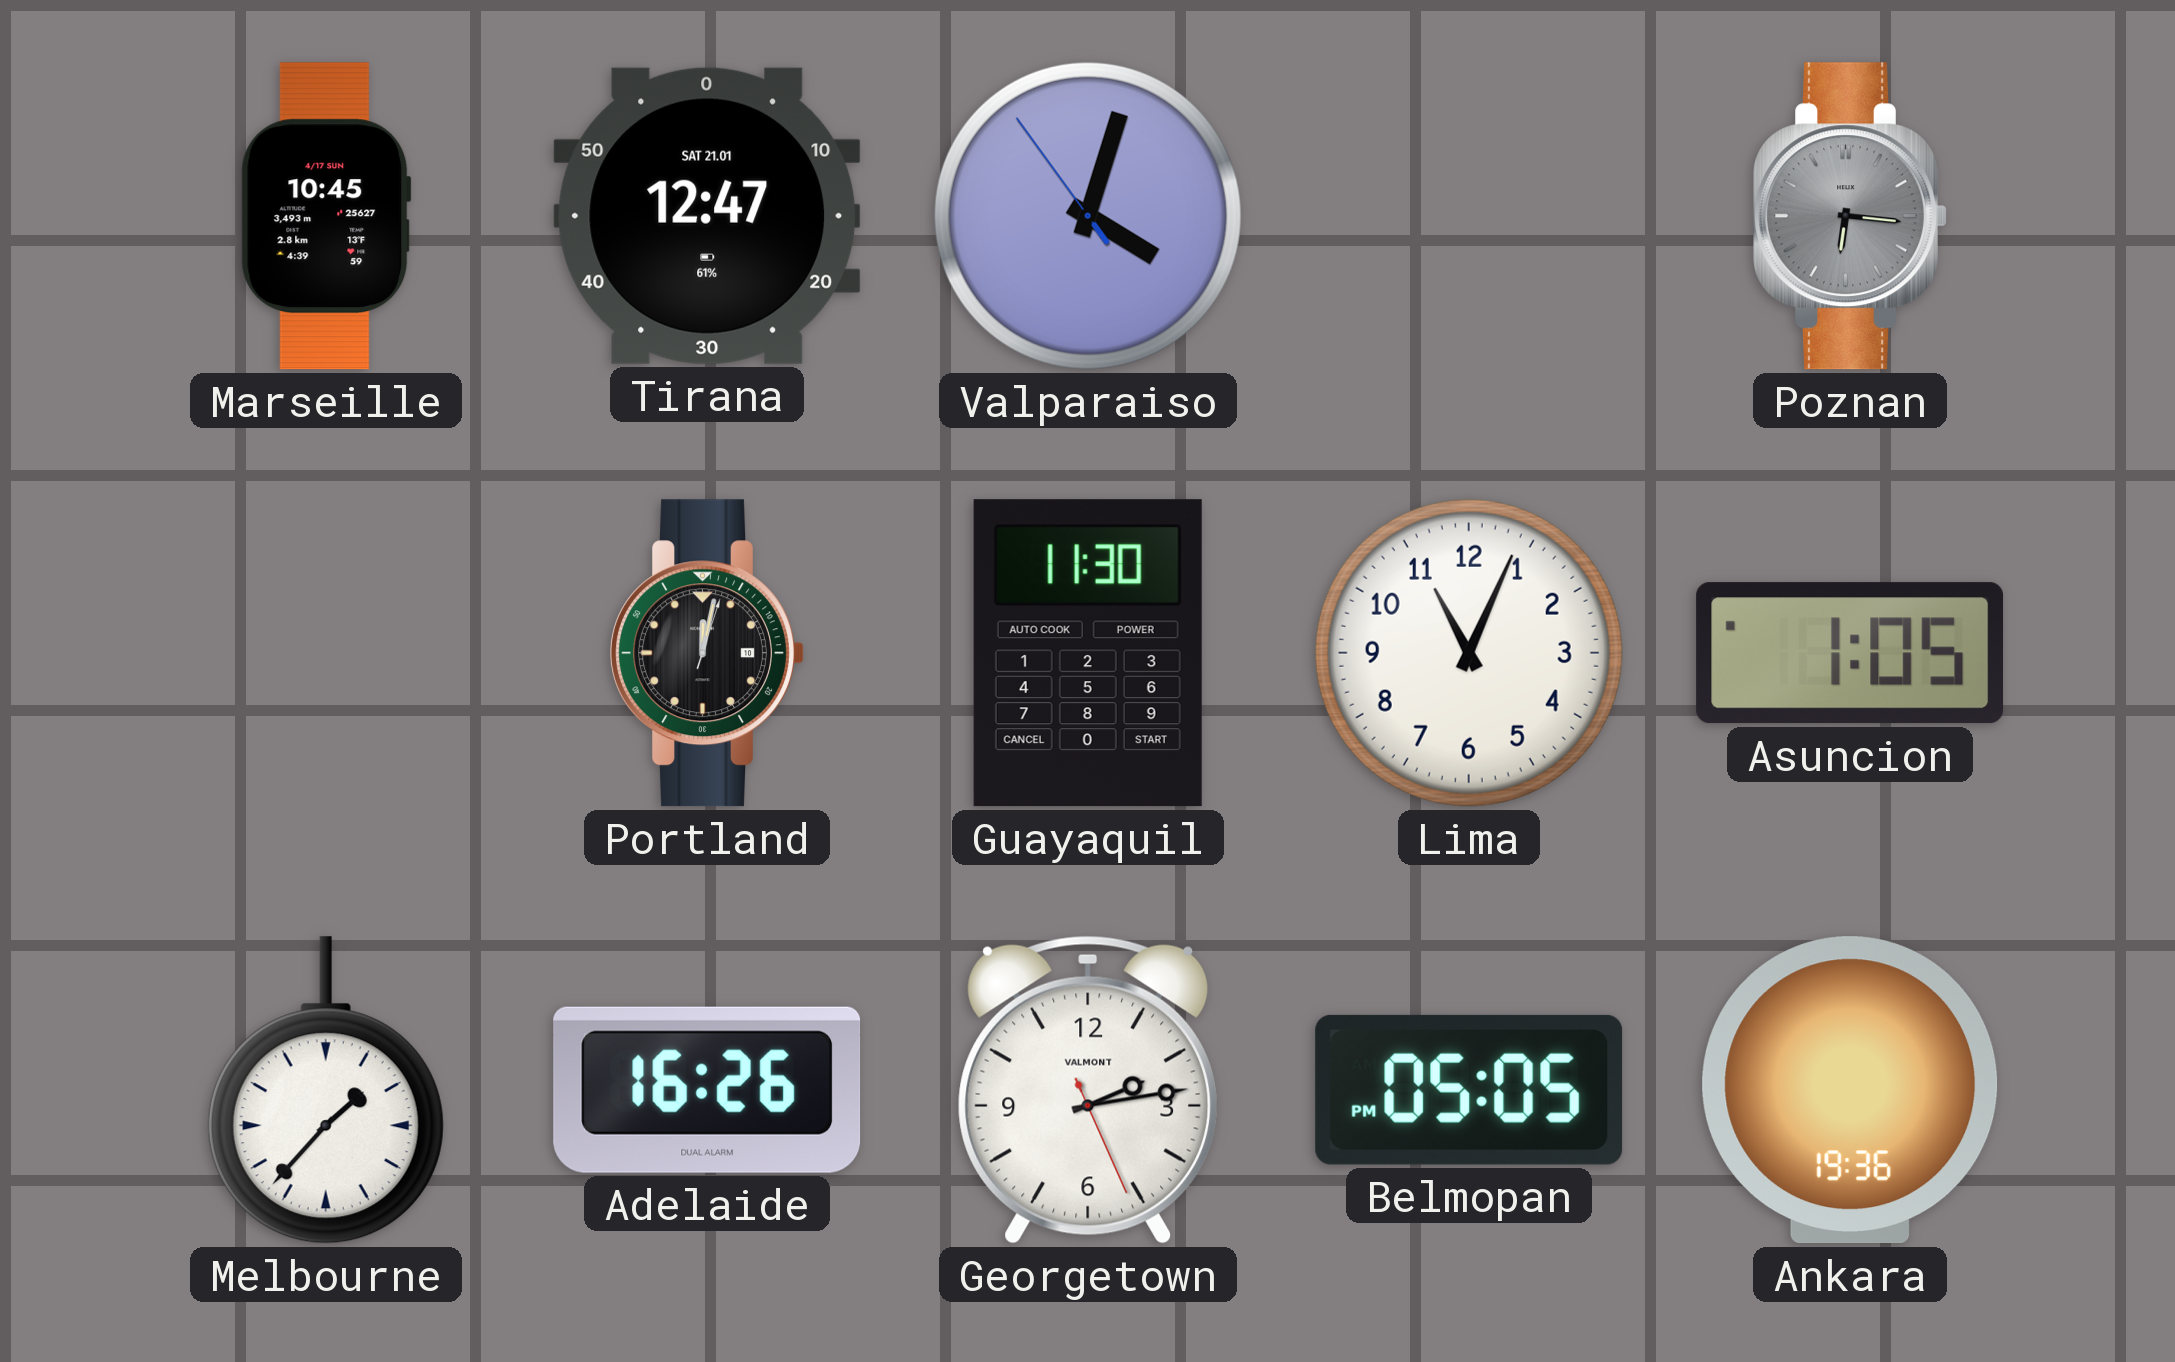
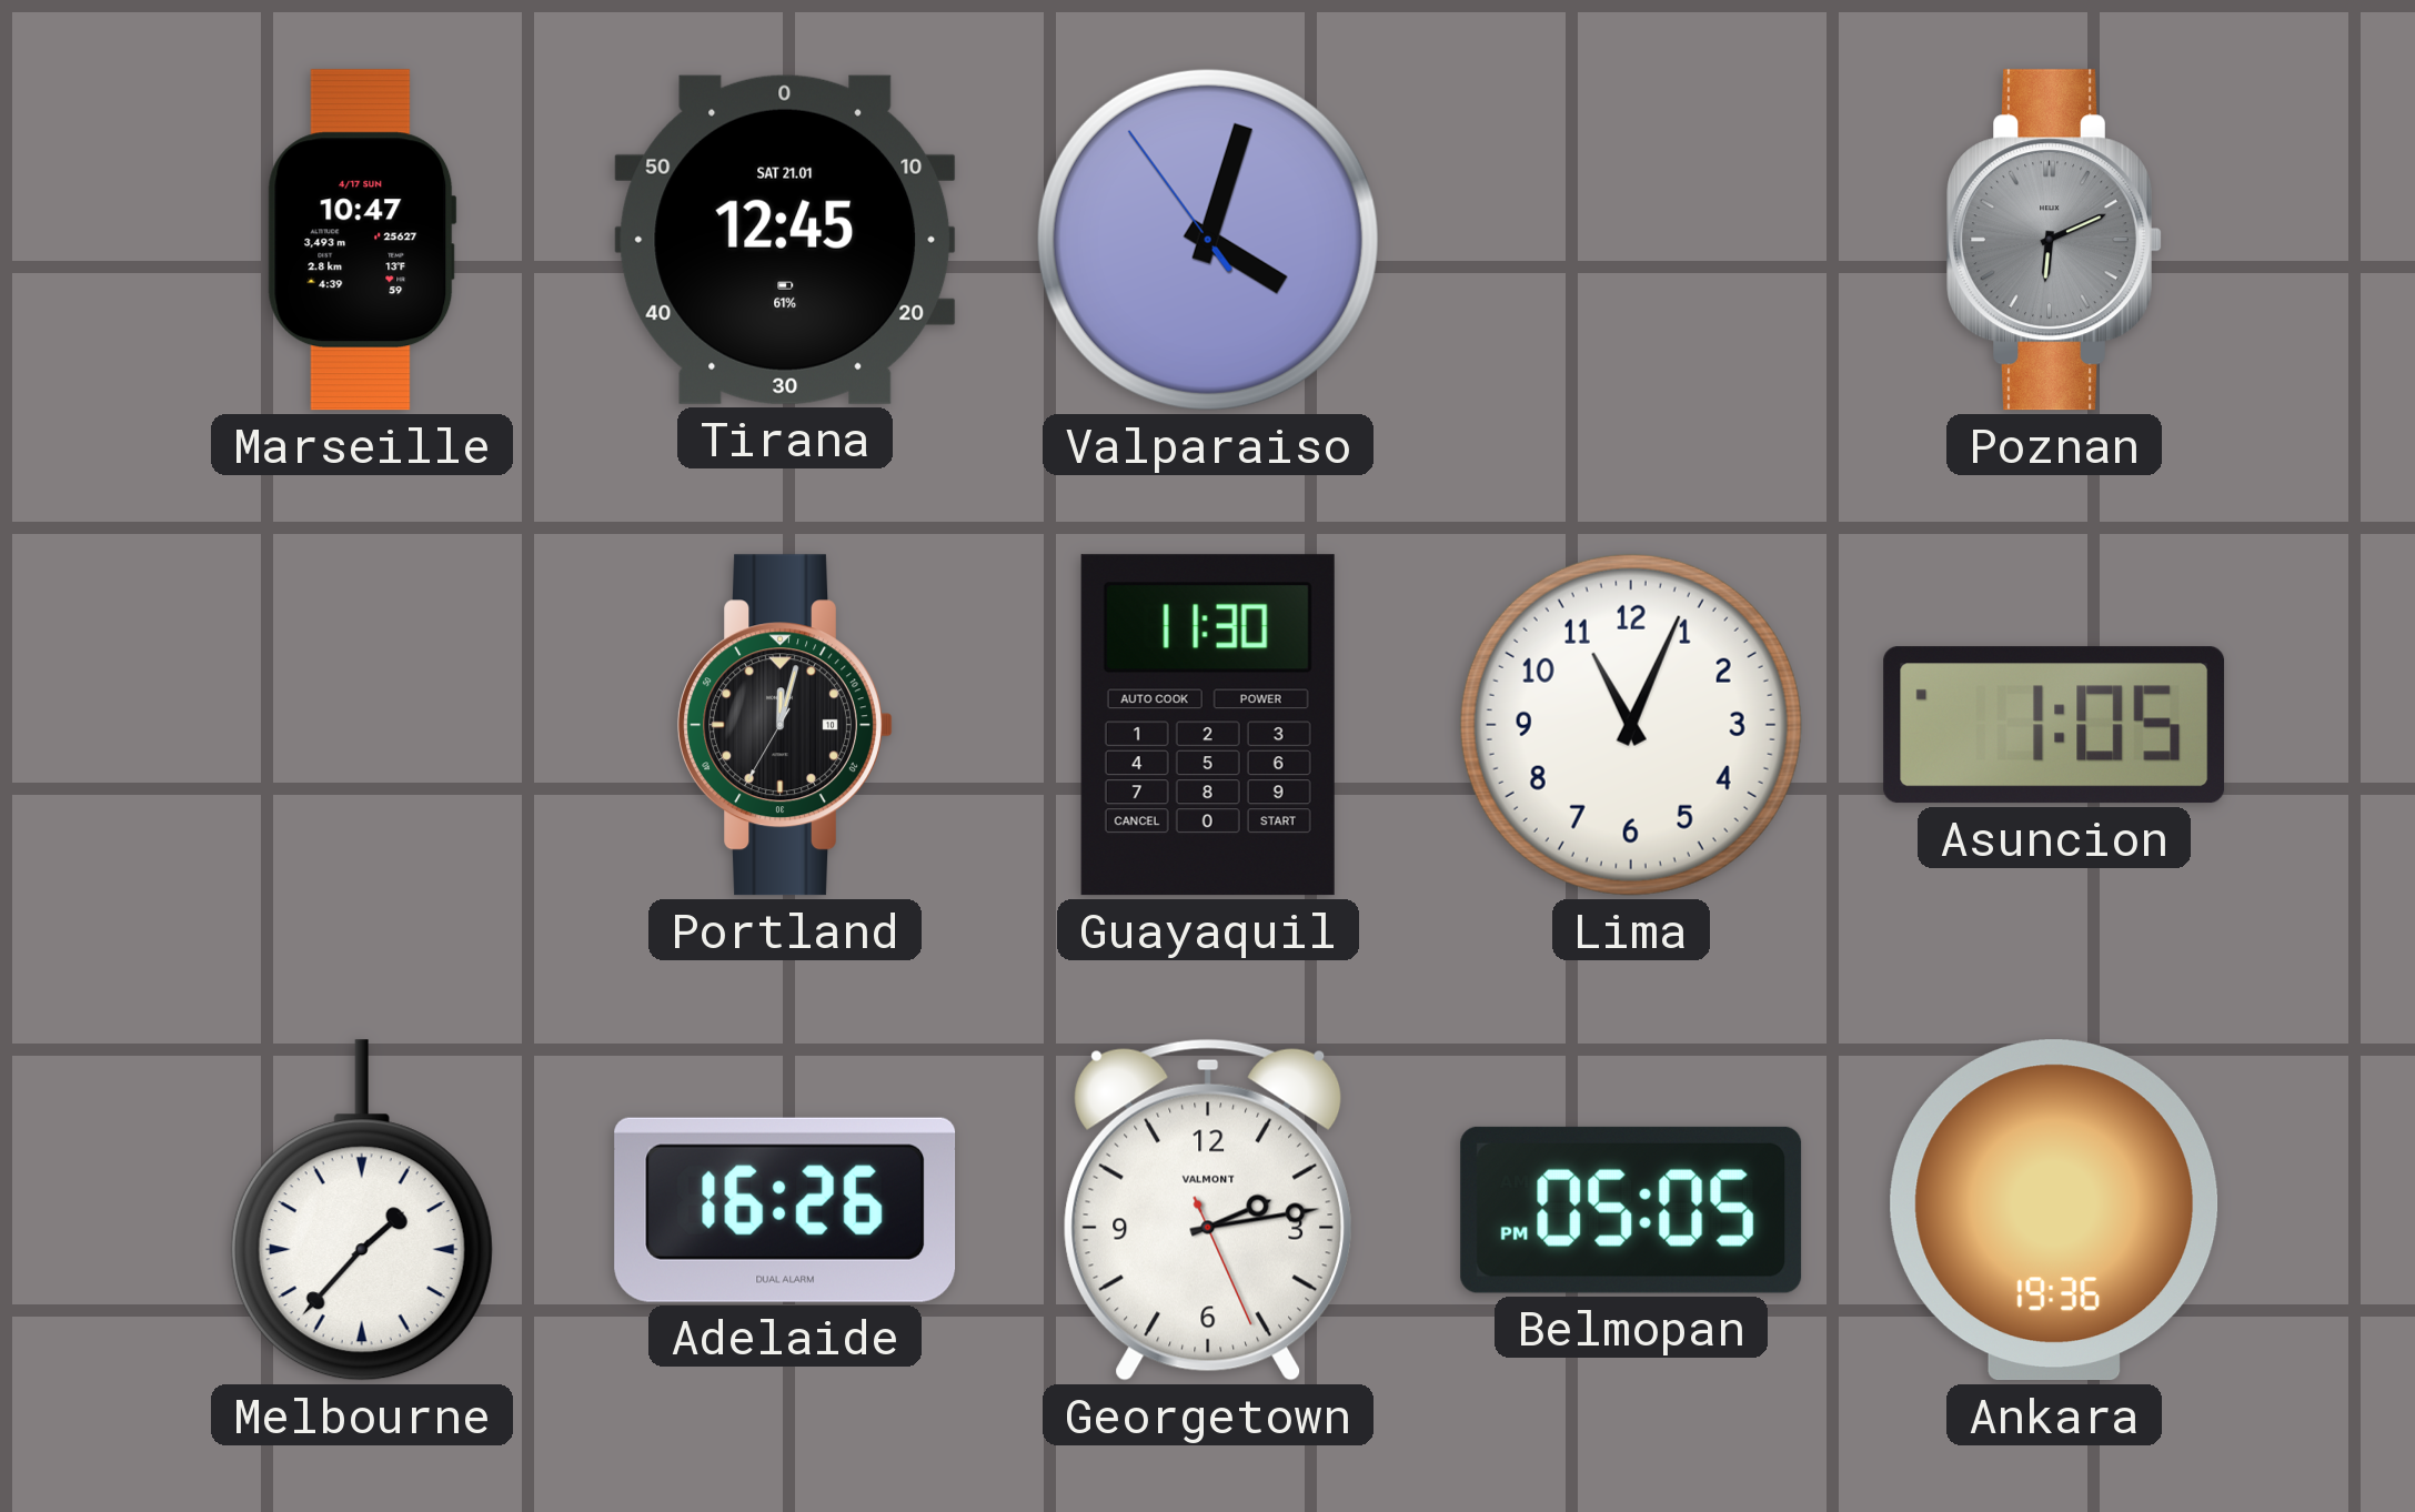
Marseille: 10:45 -> 10:47
Tirana: 12:47 -> 12:45
Poznan: 6:16 -> 6:11
Portland: 12:02:03 -> 12:02:35
